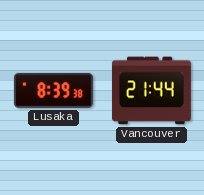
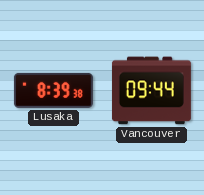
Vancouver: 21:44 -> 09:44
